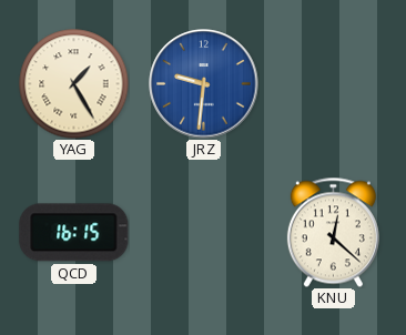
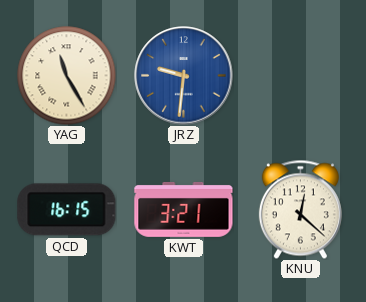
YAG: 1:25 -> 11:25
KWT: none -> 3:21
